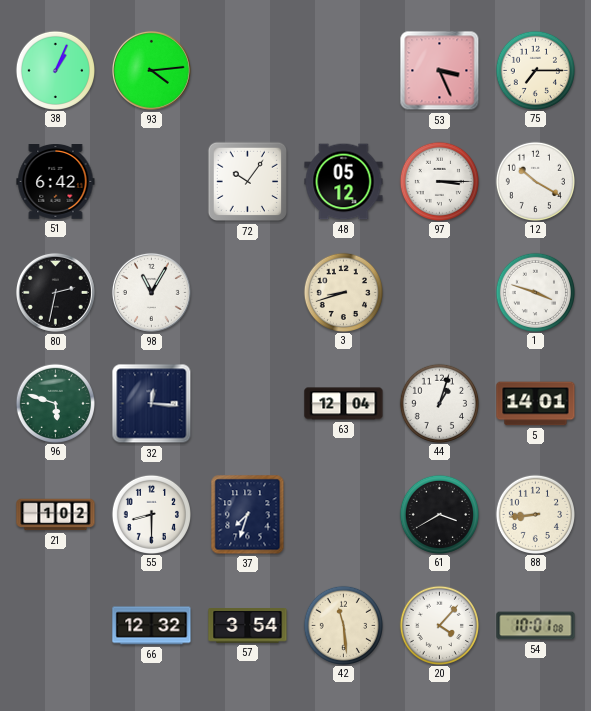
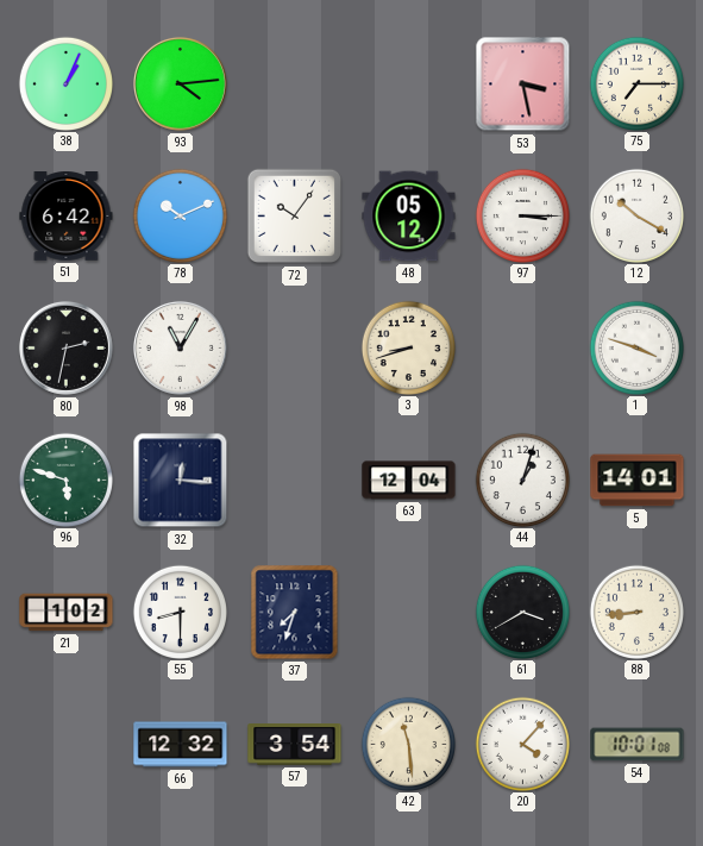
53: 3:26 -> 3:28
78: none -> 10:11
